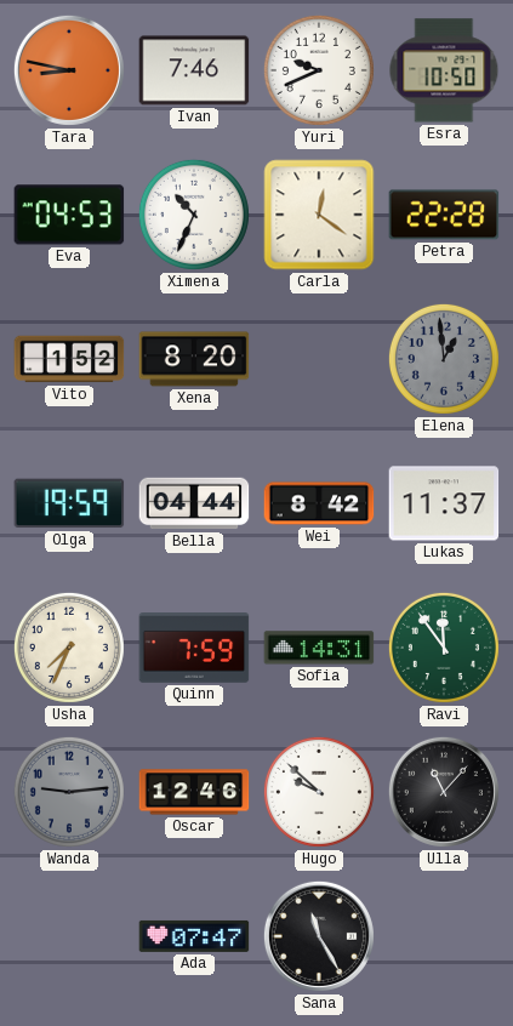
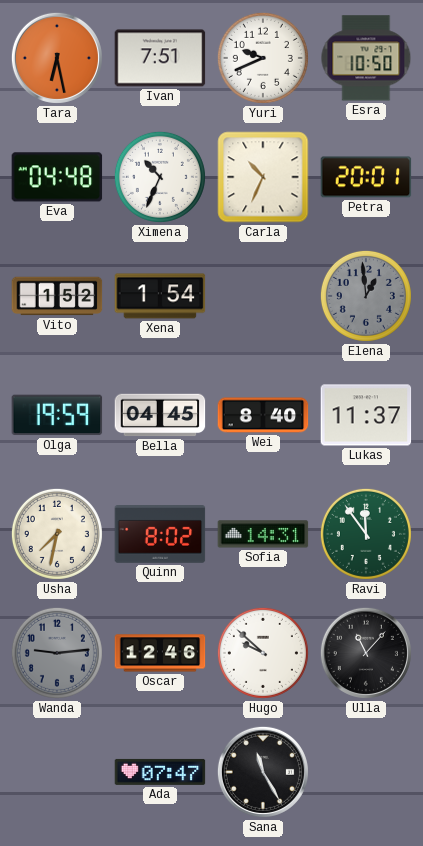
Tara: 8:47 -> 6:28
Ivan: 7:46 -> 7:51
Eva: 04:53 -> 04:48
Carla: 12:21 -> 10:34
Petra: 22:28 -> 20:01
Xena: 8:20 -> 1:54
Bella: 04:44 -> 04:45
Wei: 8:42 -> 8:40
Usha: 7:34 -> 7:32
Quinn: 7:59 -> 8:02
